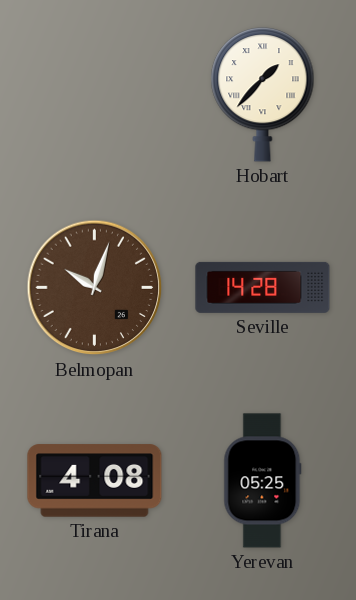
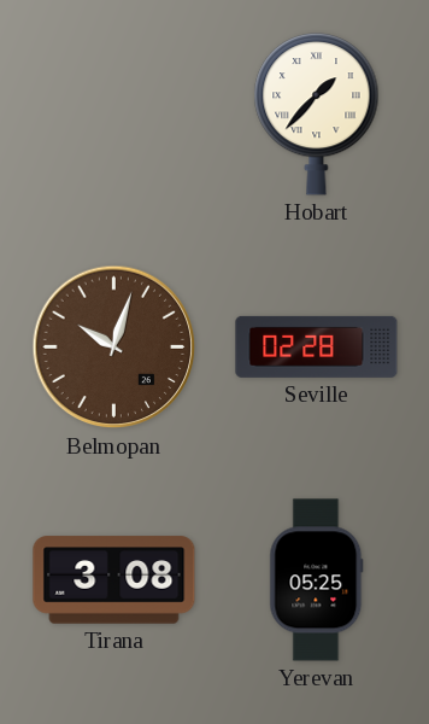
Seville: 14:28 -> 02:28
Tirana: 4:08 -> 3:08
